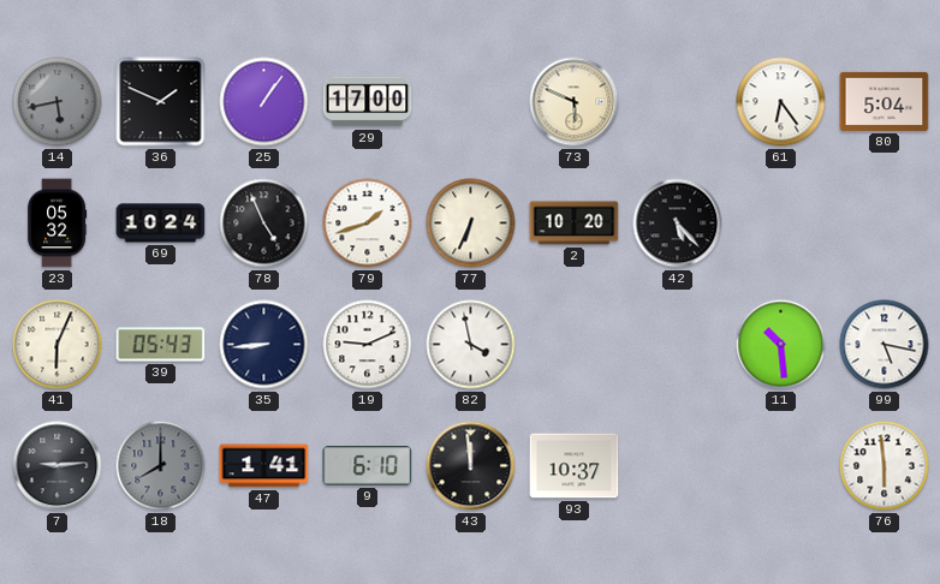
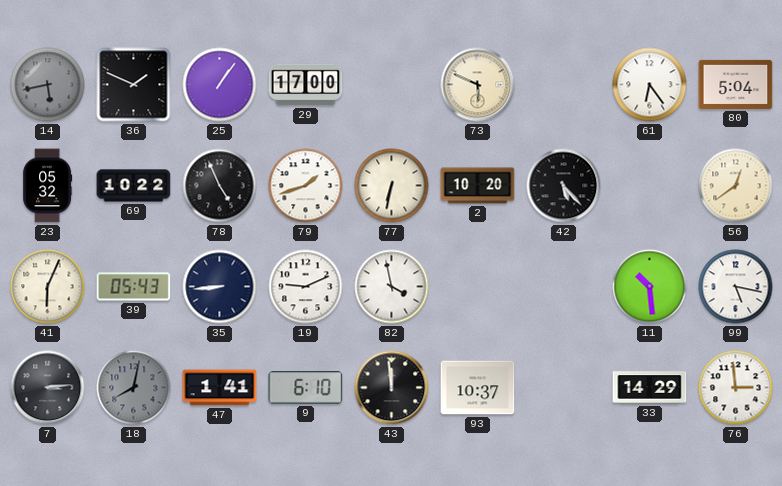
69: 10:24 -> 10:22
77: 6:34 -> 6:32
56: none -> 12:39
7: 9:14 -> 3:14
18: 8:00 -> 8:02
33: none -> 14:29
76: 5:59 -> 2:59
